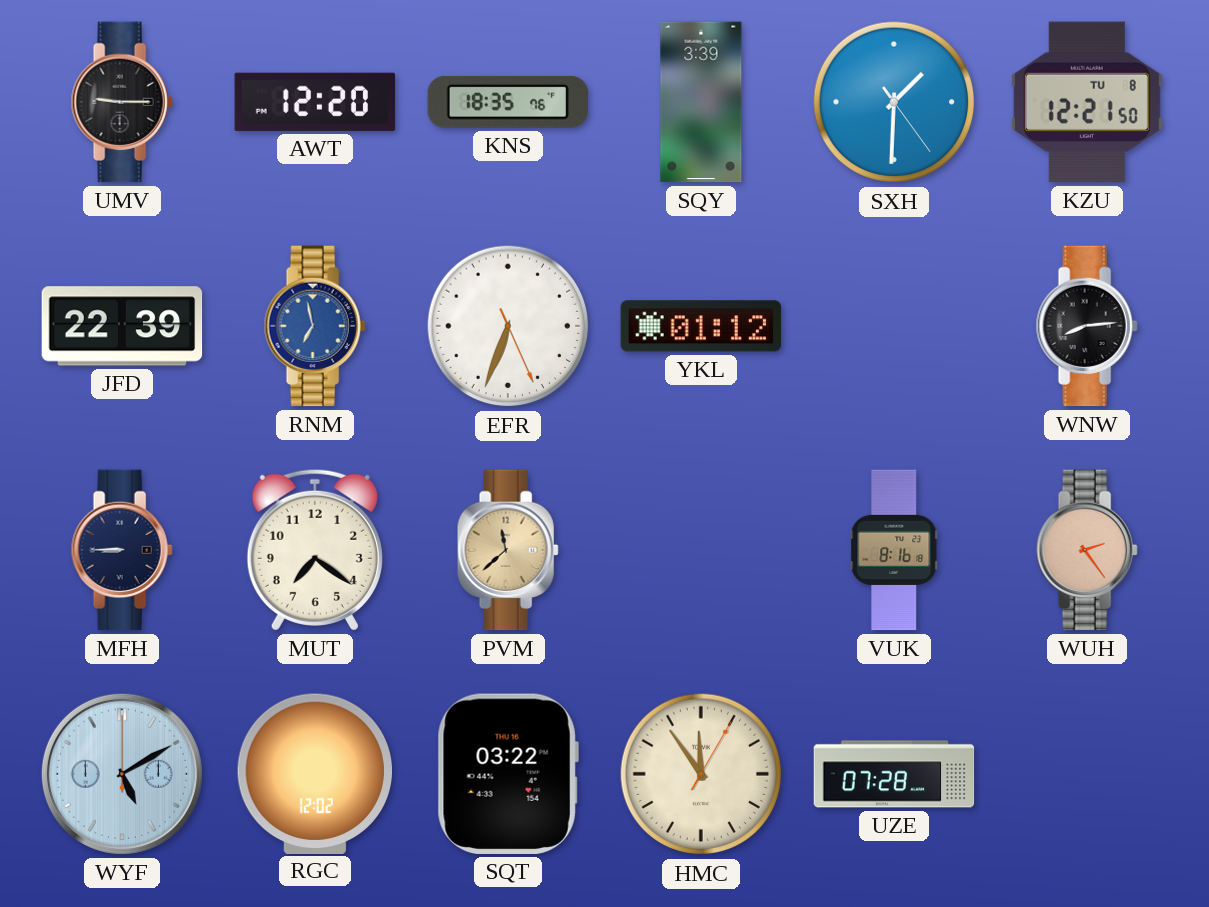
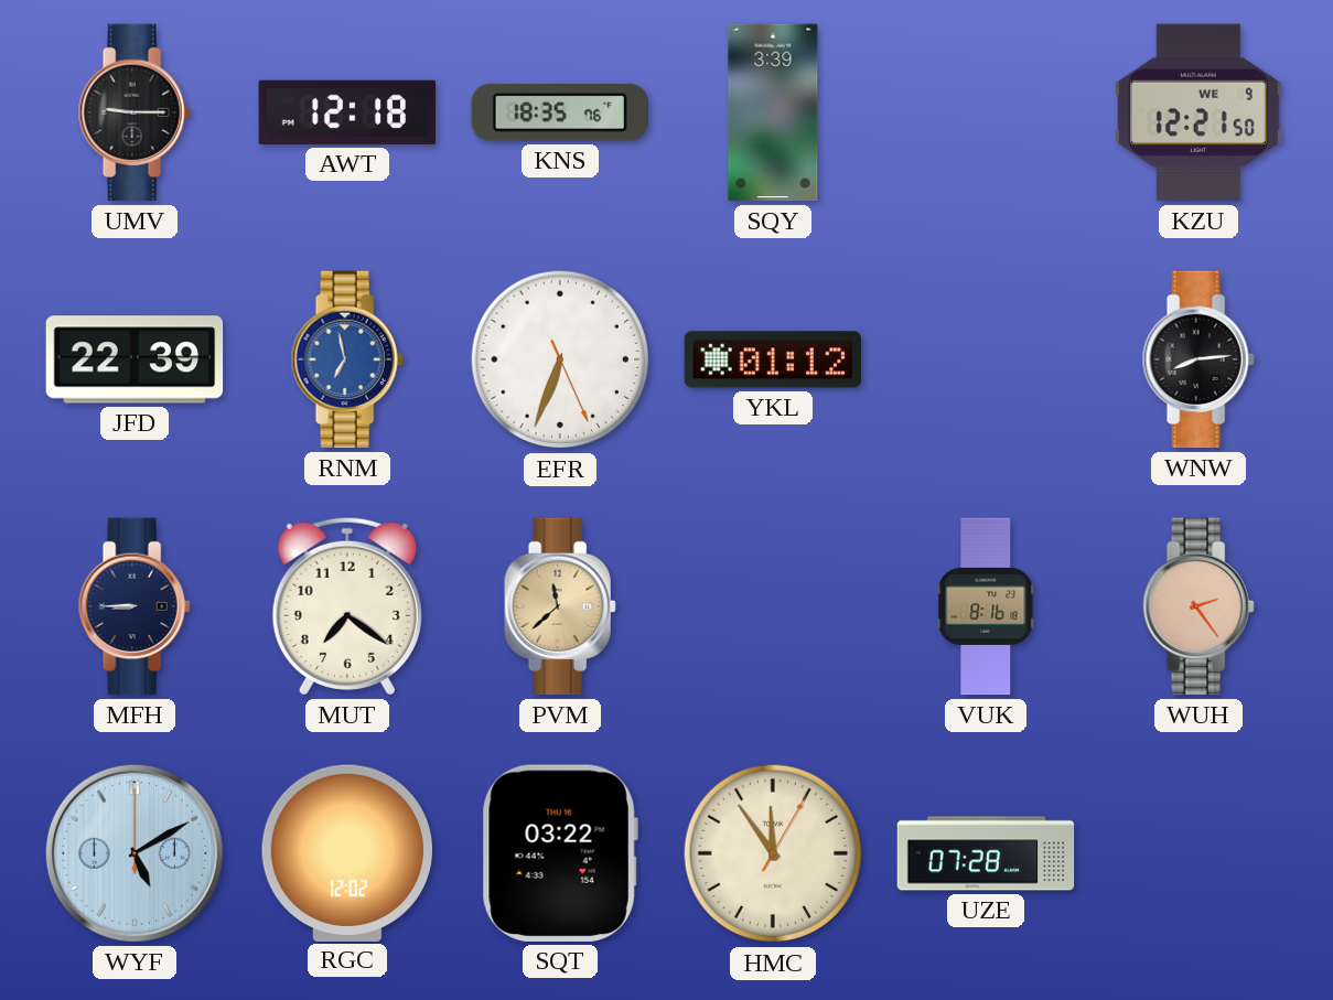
AWT: 12:20 -> 12:18
SXH: 1:30 -> none
KZU date: TU 8 -> WE 9
